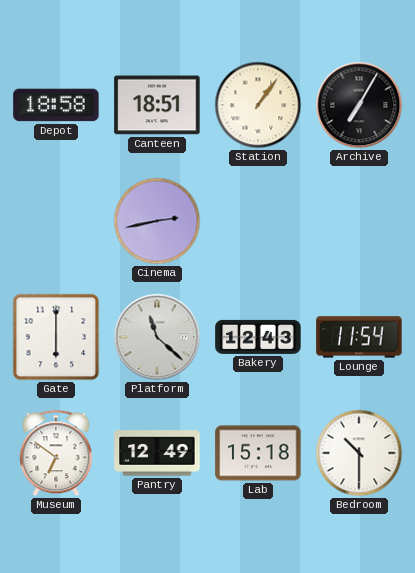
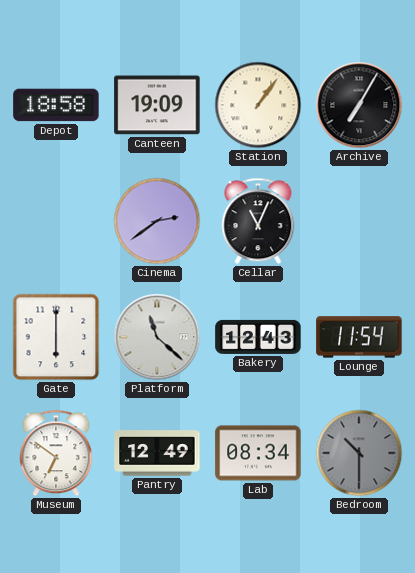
Canteen: 18:51 -> 19:09
Cinema: 2:43 -> 2:39
Cellar: none -> 11:04
Lab: 15:18 -> 08:34
Bedroom dial: white -> grey
